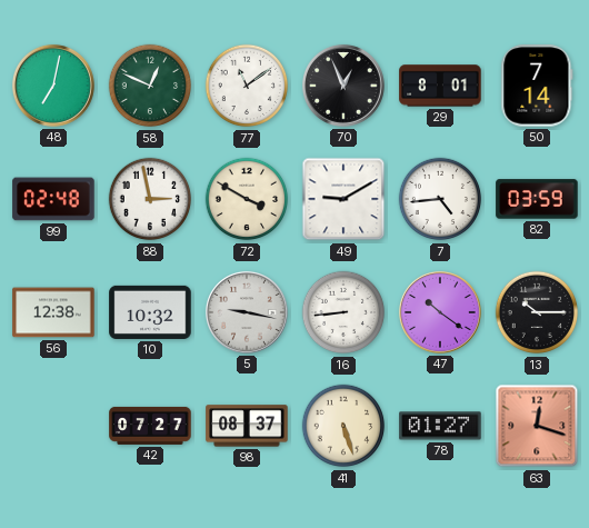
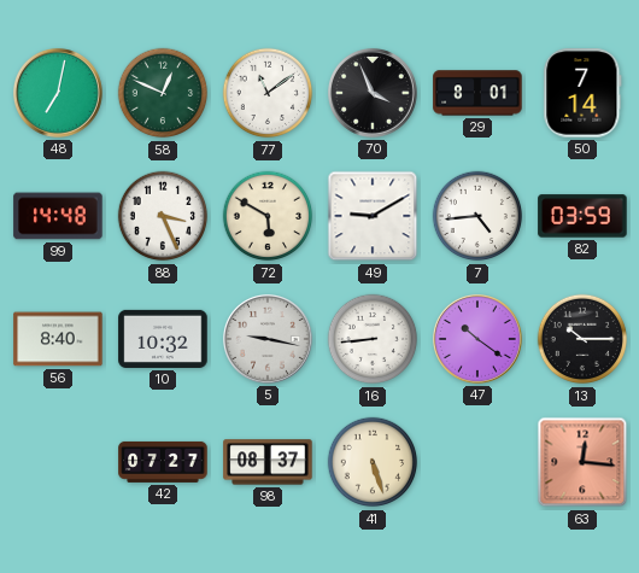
70: 12:56 -> 3:56
99: 02:48 -> 14:48
88: 2:58 -> 3:26
72: 3:50 -> 5:50
56: 12:38 -> 8:40
78: 01:27 -> none
63: 12:18 -> 12:16
